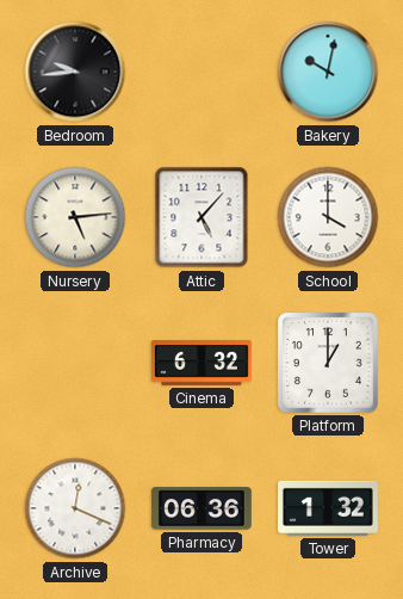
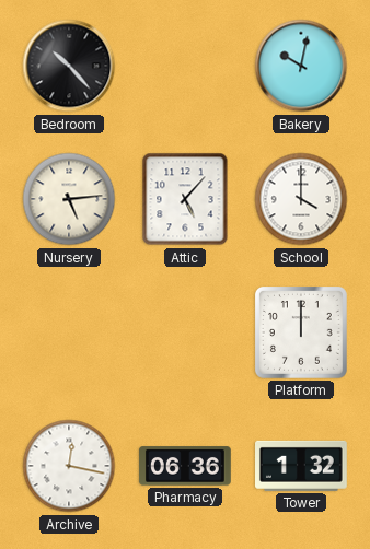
Bedroom: 9:44 -> 10:23
Cinema: 6:32 -> none
Platform: 1:00 -> 12:00
Archive: 12:19 -> 12:17
